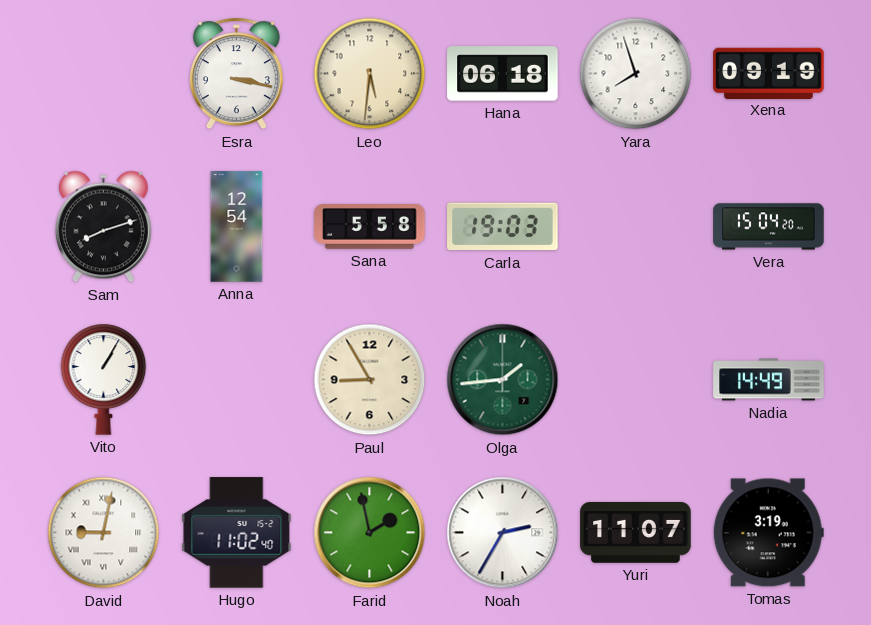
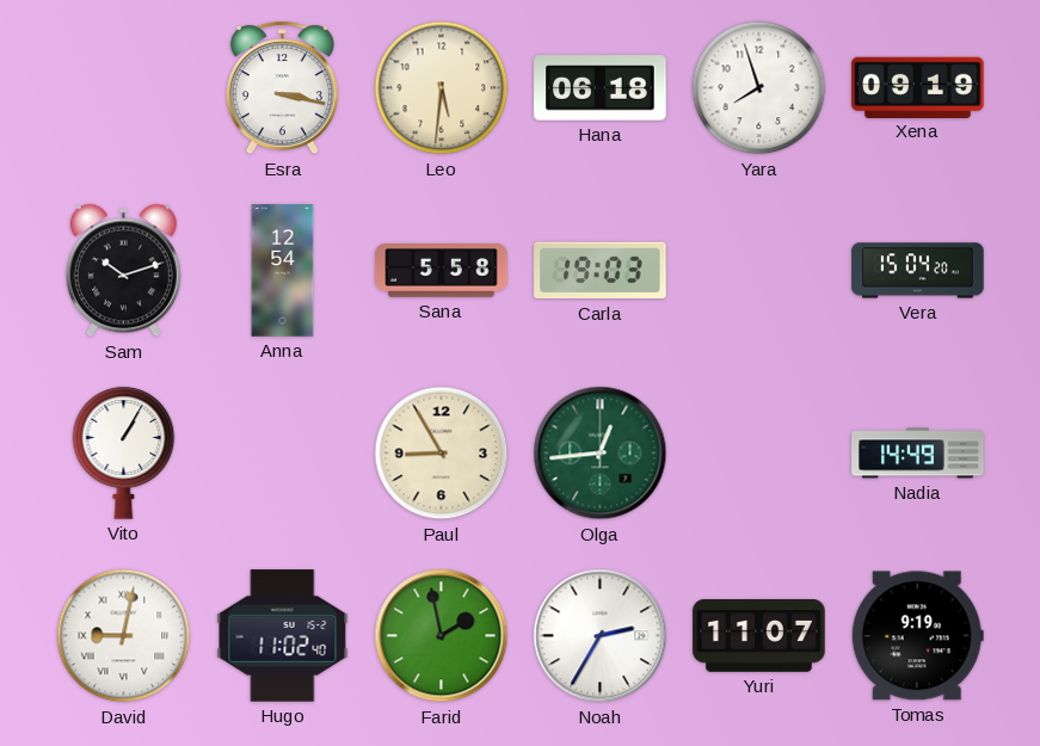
Sam: 8:12 -> 10:12
Olga: 1:44 -> 12:44
Tomas: 3:19 -> 9:19
